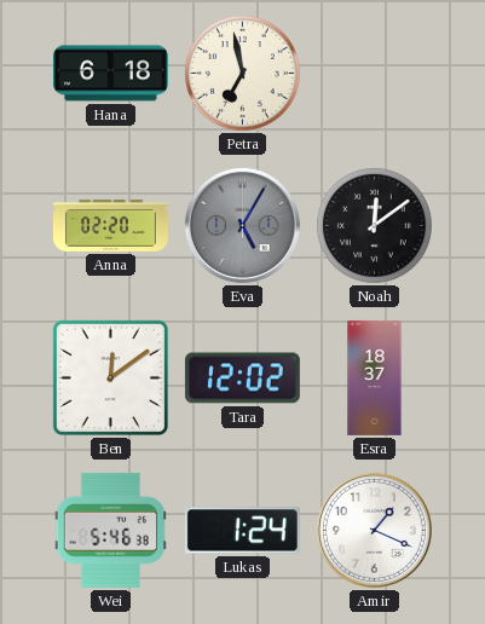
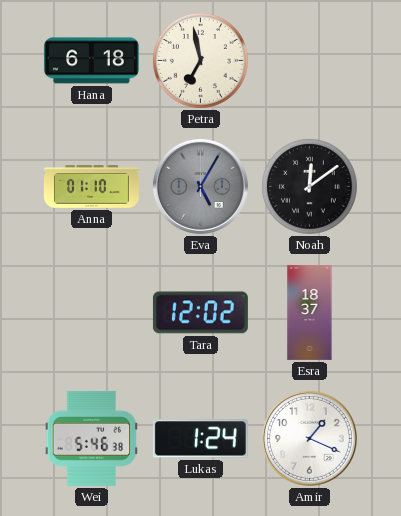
Anna: 02:20 -> 01:10
Ben: 12:09 -> none
